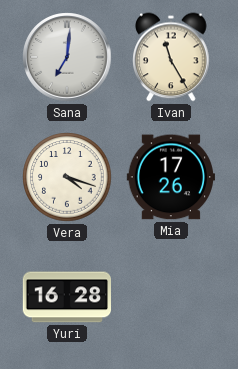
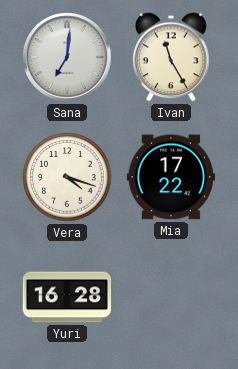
Mia: 17:26 -> 17:22
